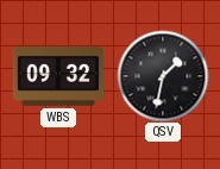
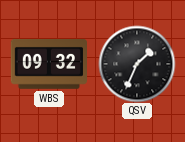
QSV: 1:32 -> 1:34
